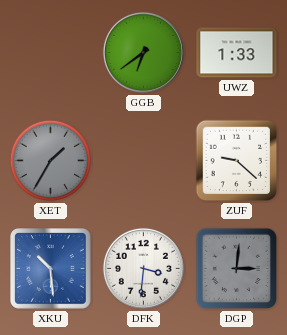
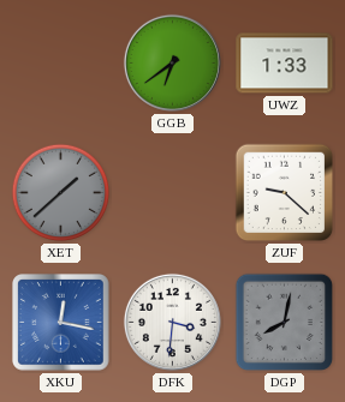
XET: 1:35 -> 1:38
XKU: 10:29 -> 12:17
DGP: 3:01 -> 8:02
